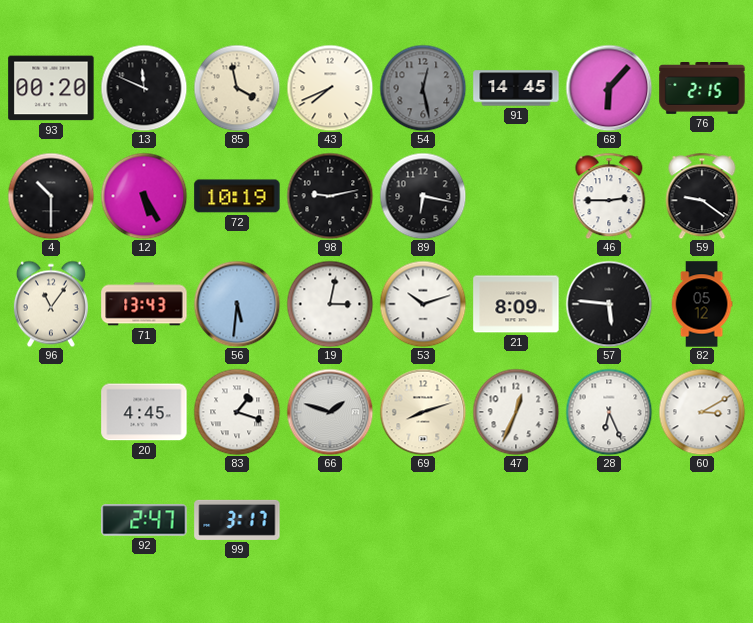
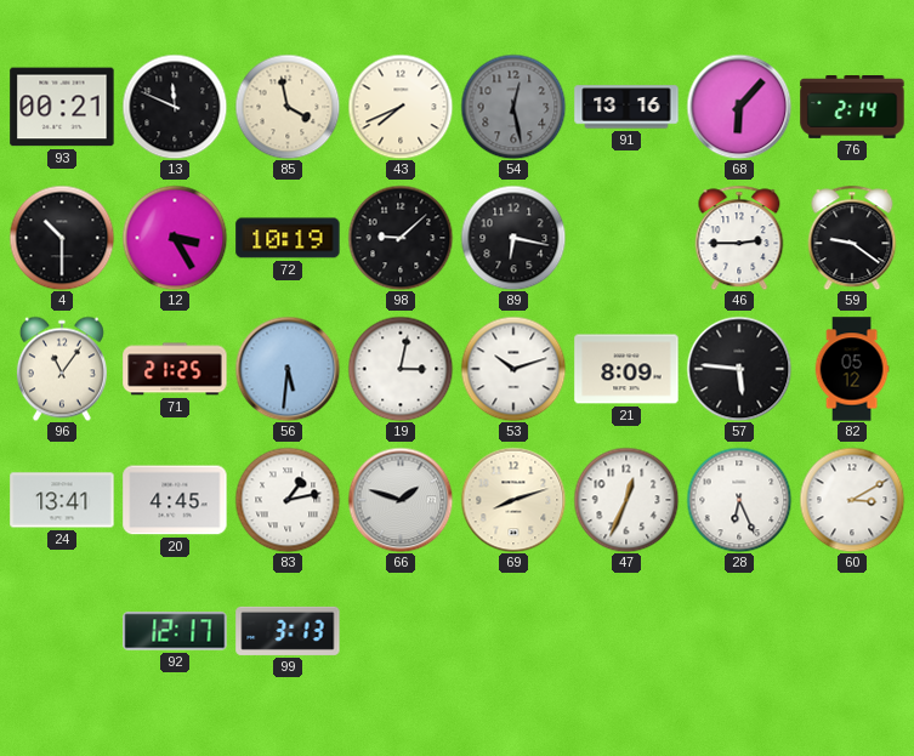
93: 00:20 -> 00:21
91: 14:45 -> 13:16
76: 2:15 -> 2:14
12: 5:25 -> 3:25
98: 9:13 -> 9:08
71: 13:43 -> 21:25
24: none -> 13:41
83: 1:18 -> 1:13
92: 2:47 -> 12:17
99: 3:17 -> 3:13
